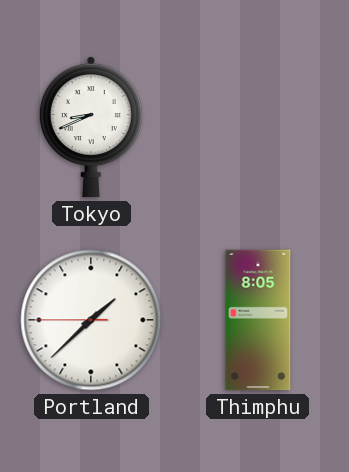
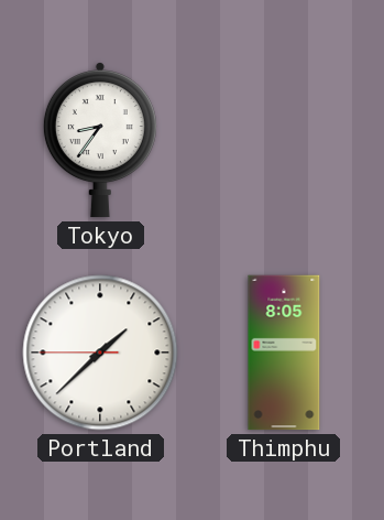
Tokyo: 8:41 -> 8:36
